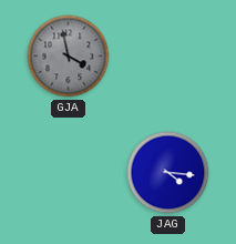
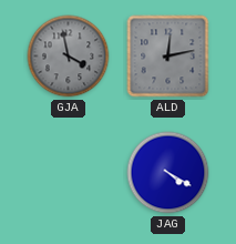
ALD: none -> 12:13
JAG: 4:16 -> 4:20
